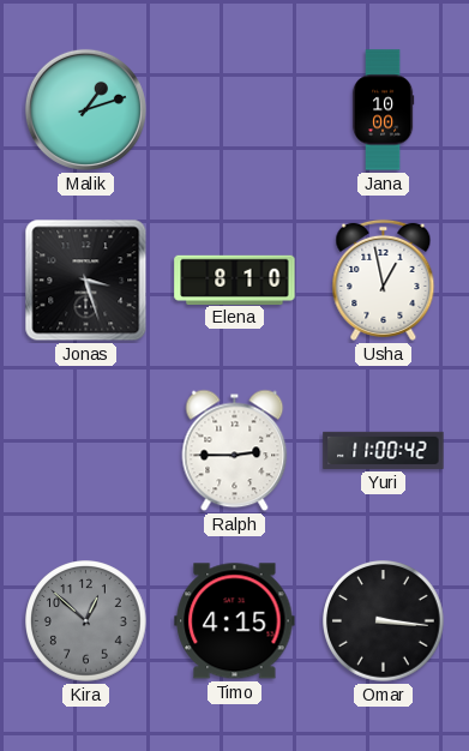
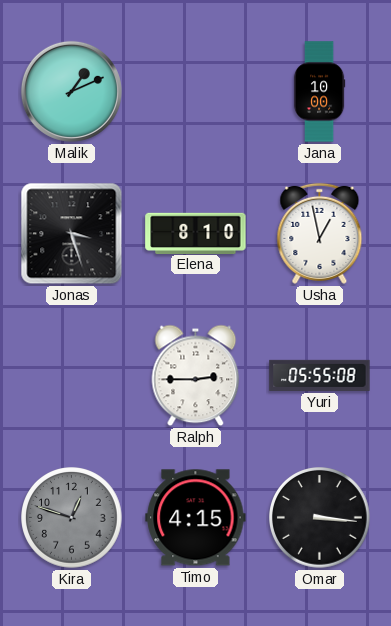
Malik: 1:12 -> 1:11
Yuri: 11:00 -> 05:55
Kira: 12:52 -> 12:48
